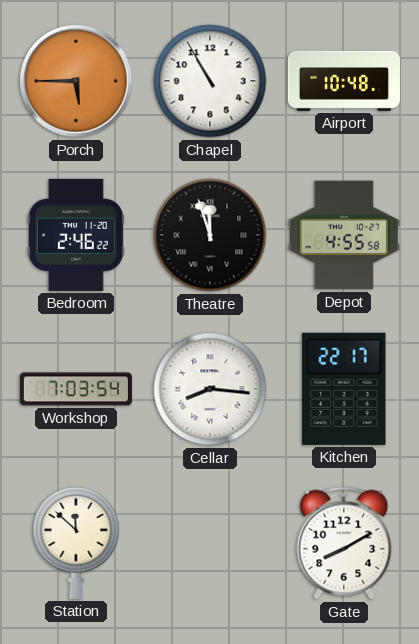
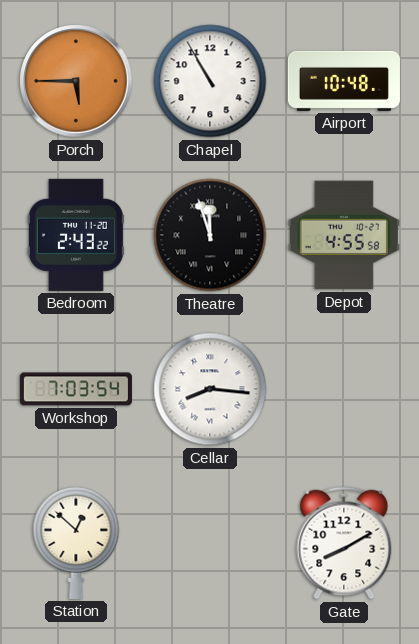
Bedroom: 2:46 -> 2:43
Kitchen: 22:17 -> none
Station: 11:52 -> 12:52
